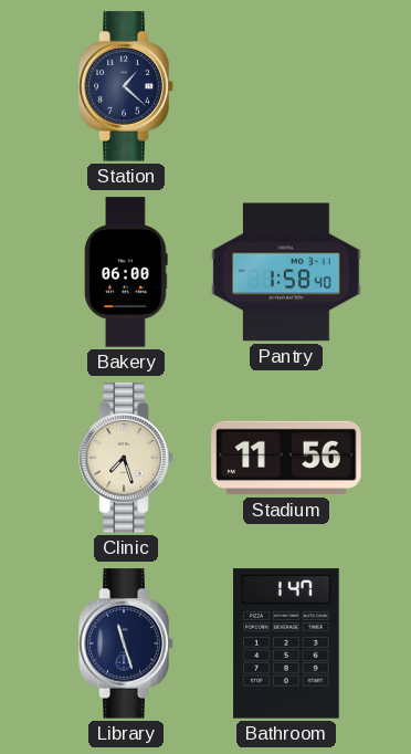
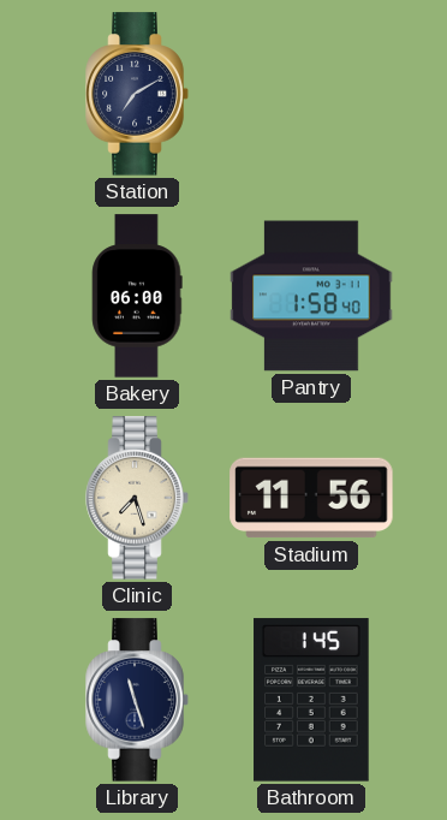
Station: 1:22 -> 7:10
Bathroom: 1:47 -> 1:45
